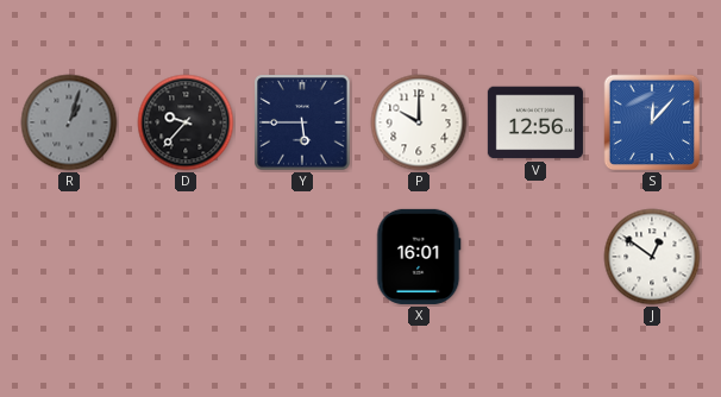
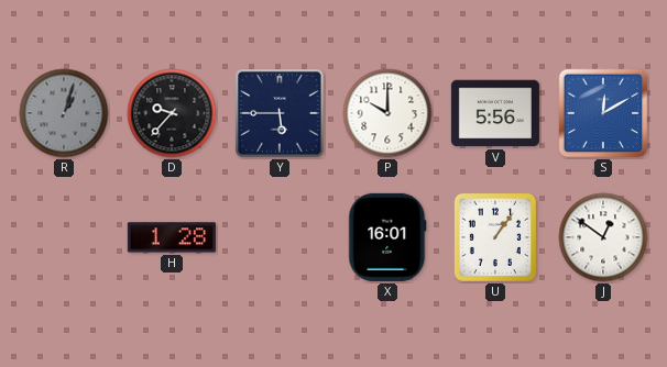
V: 12:56 -> 5:56
S: 12:07 -> 12:10
H: none -> 1:28
U: none -> 1:06
